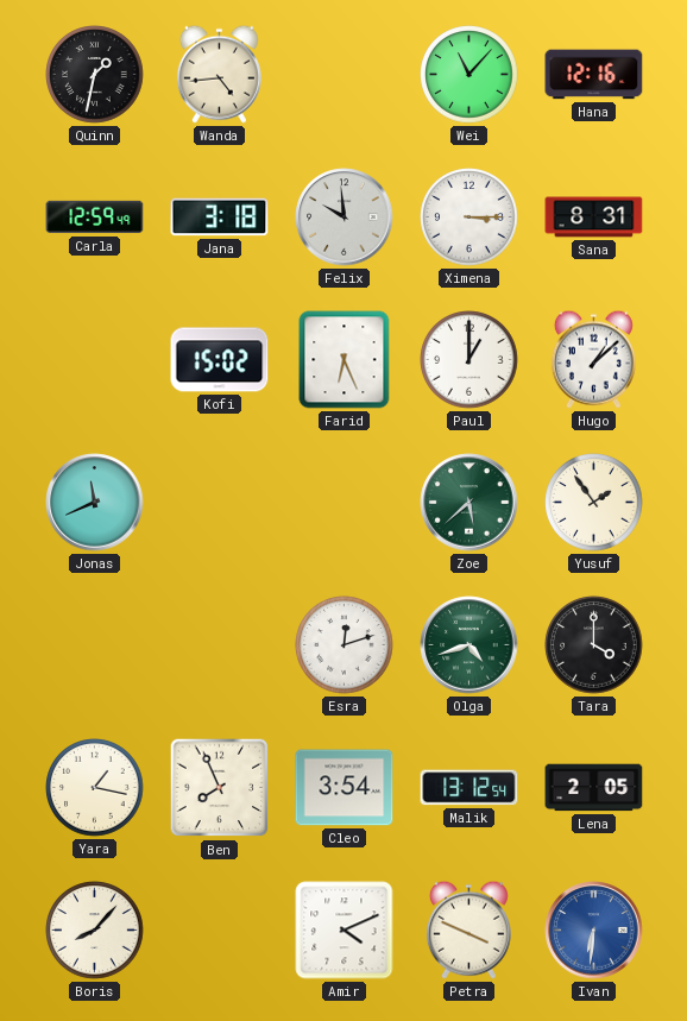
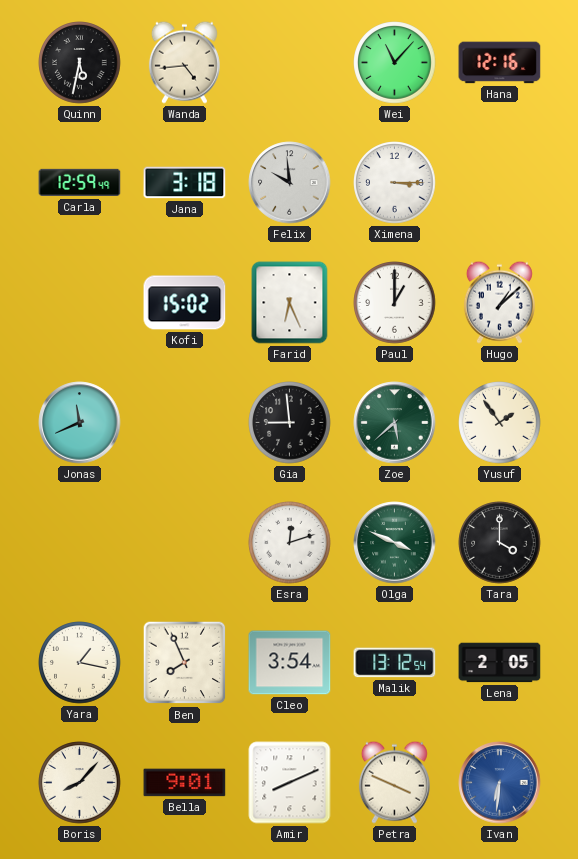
Quinn: 1:32 -> 5:32
Sana: 8:31 -> none
Gia: none -> 8:59
Olga: 4:42 -> 3:49
Bella: none -> 9:01
Amir: 4:11 -> 8:11
